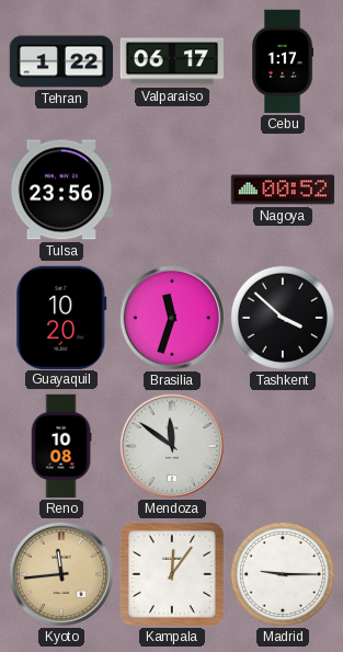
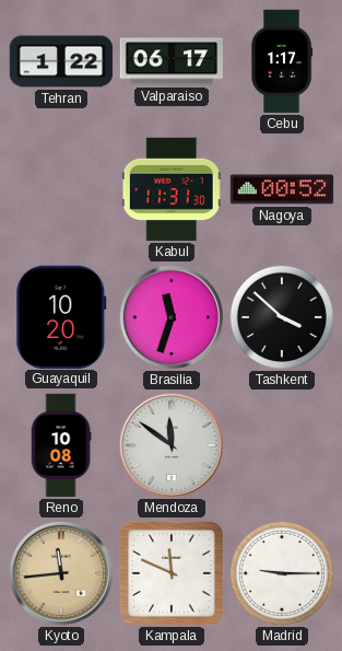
Tulsa: 23:56 -> none
Kabul: none -> 11:31
Kampala: 12:06 -> 11:49
